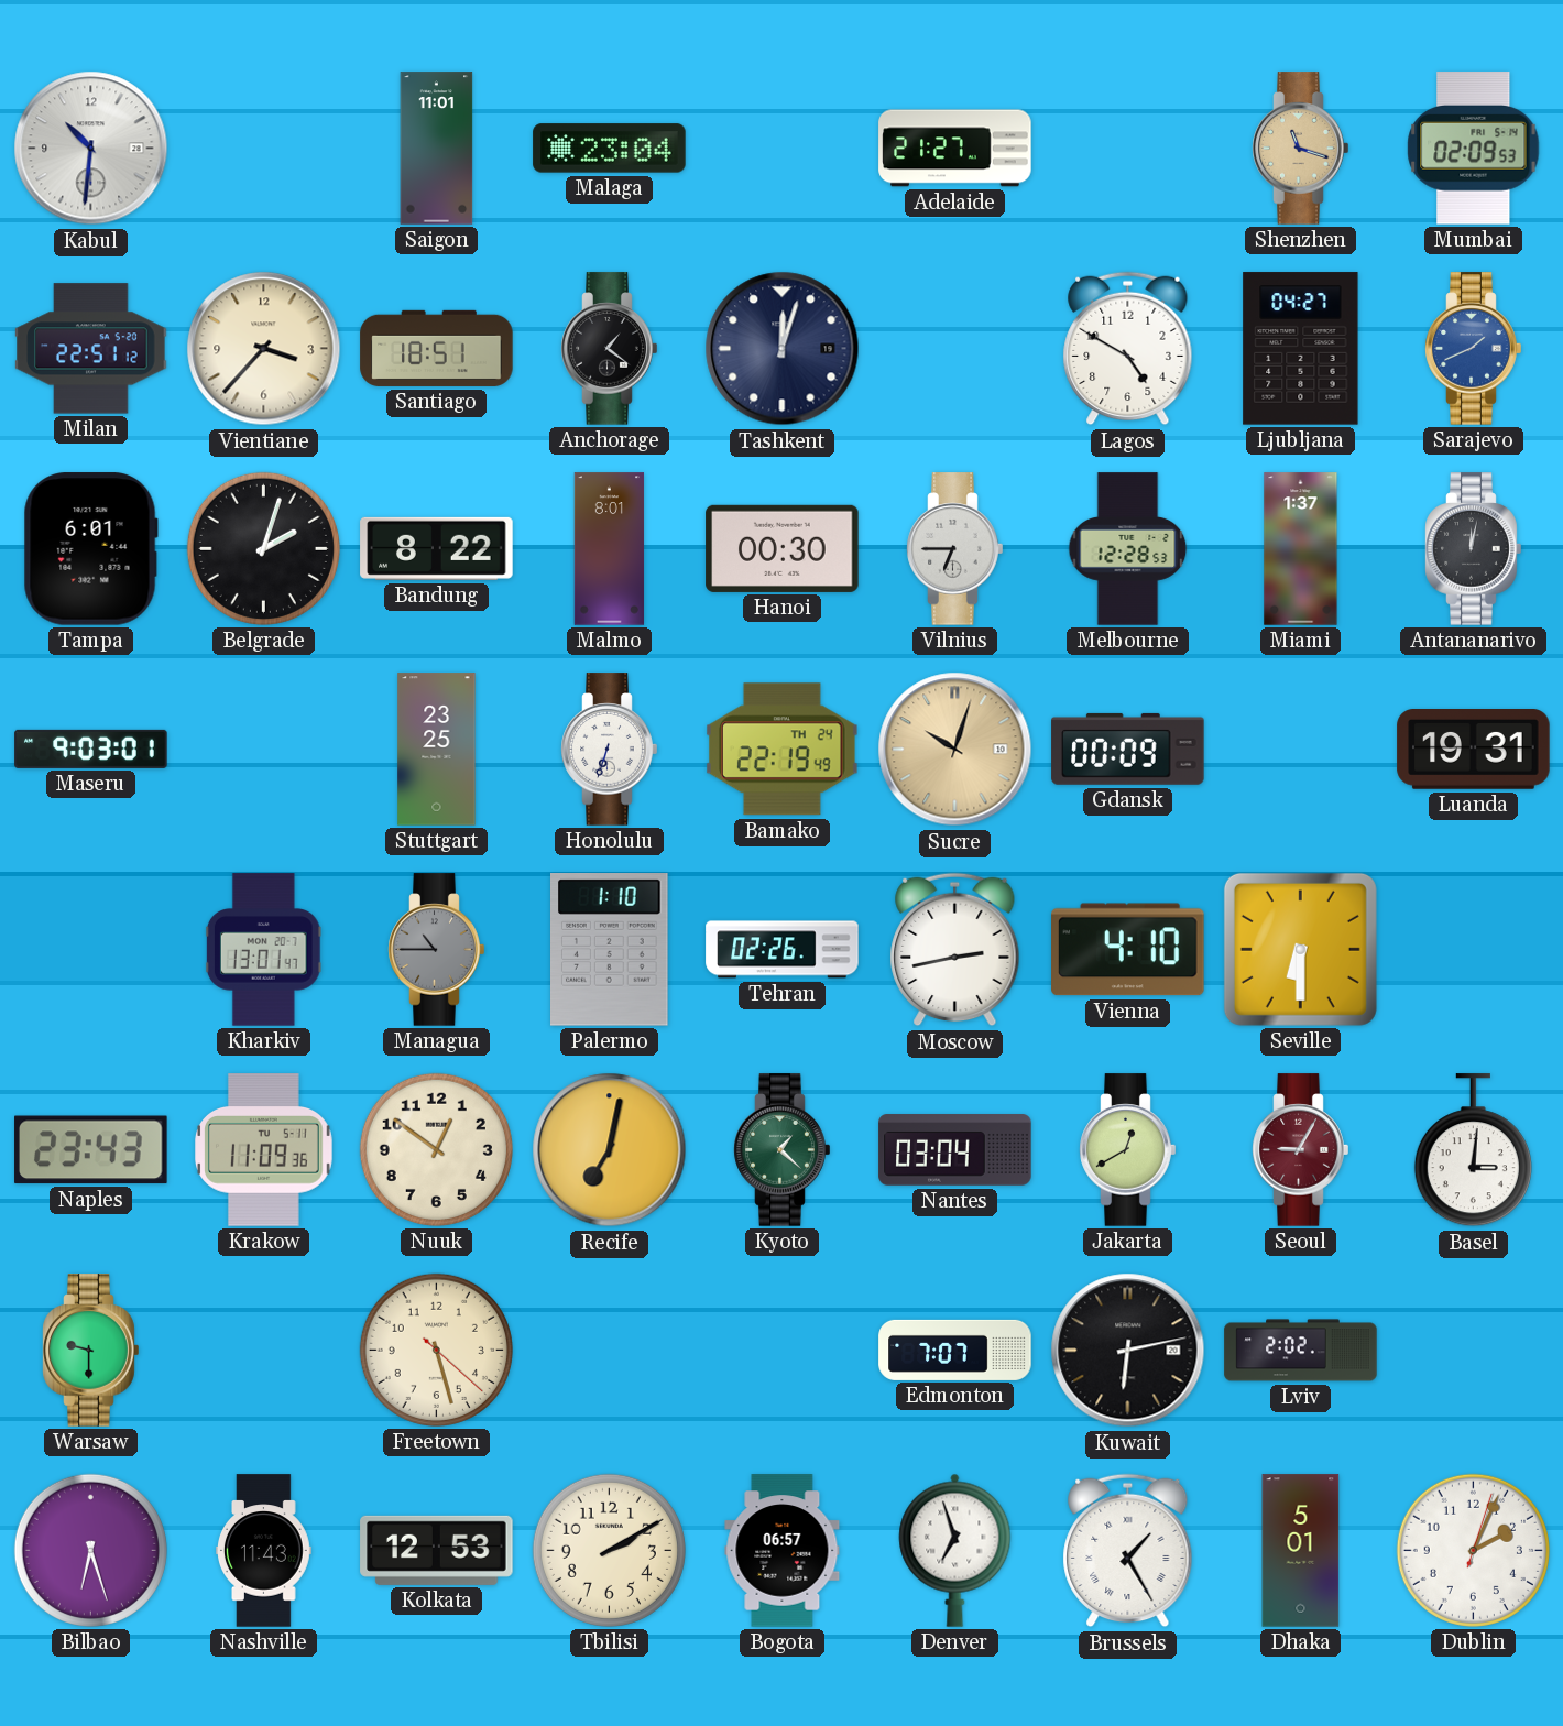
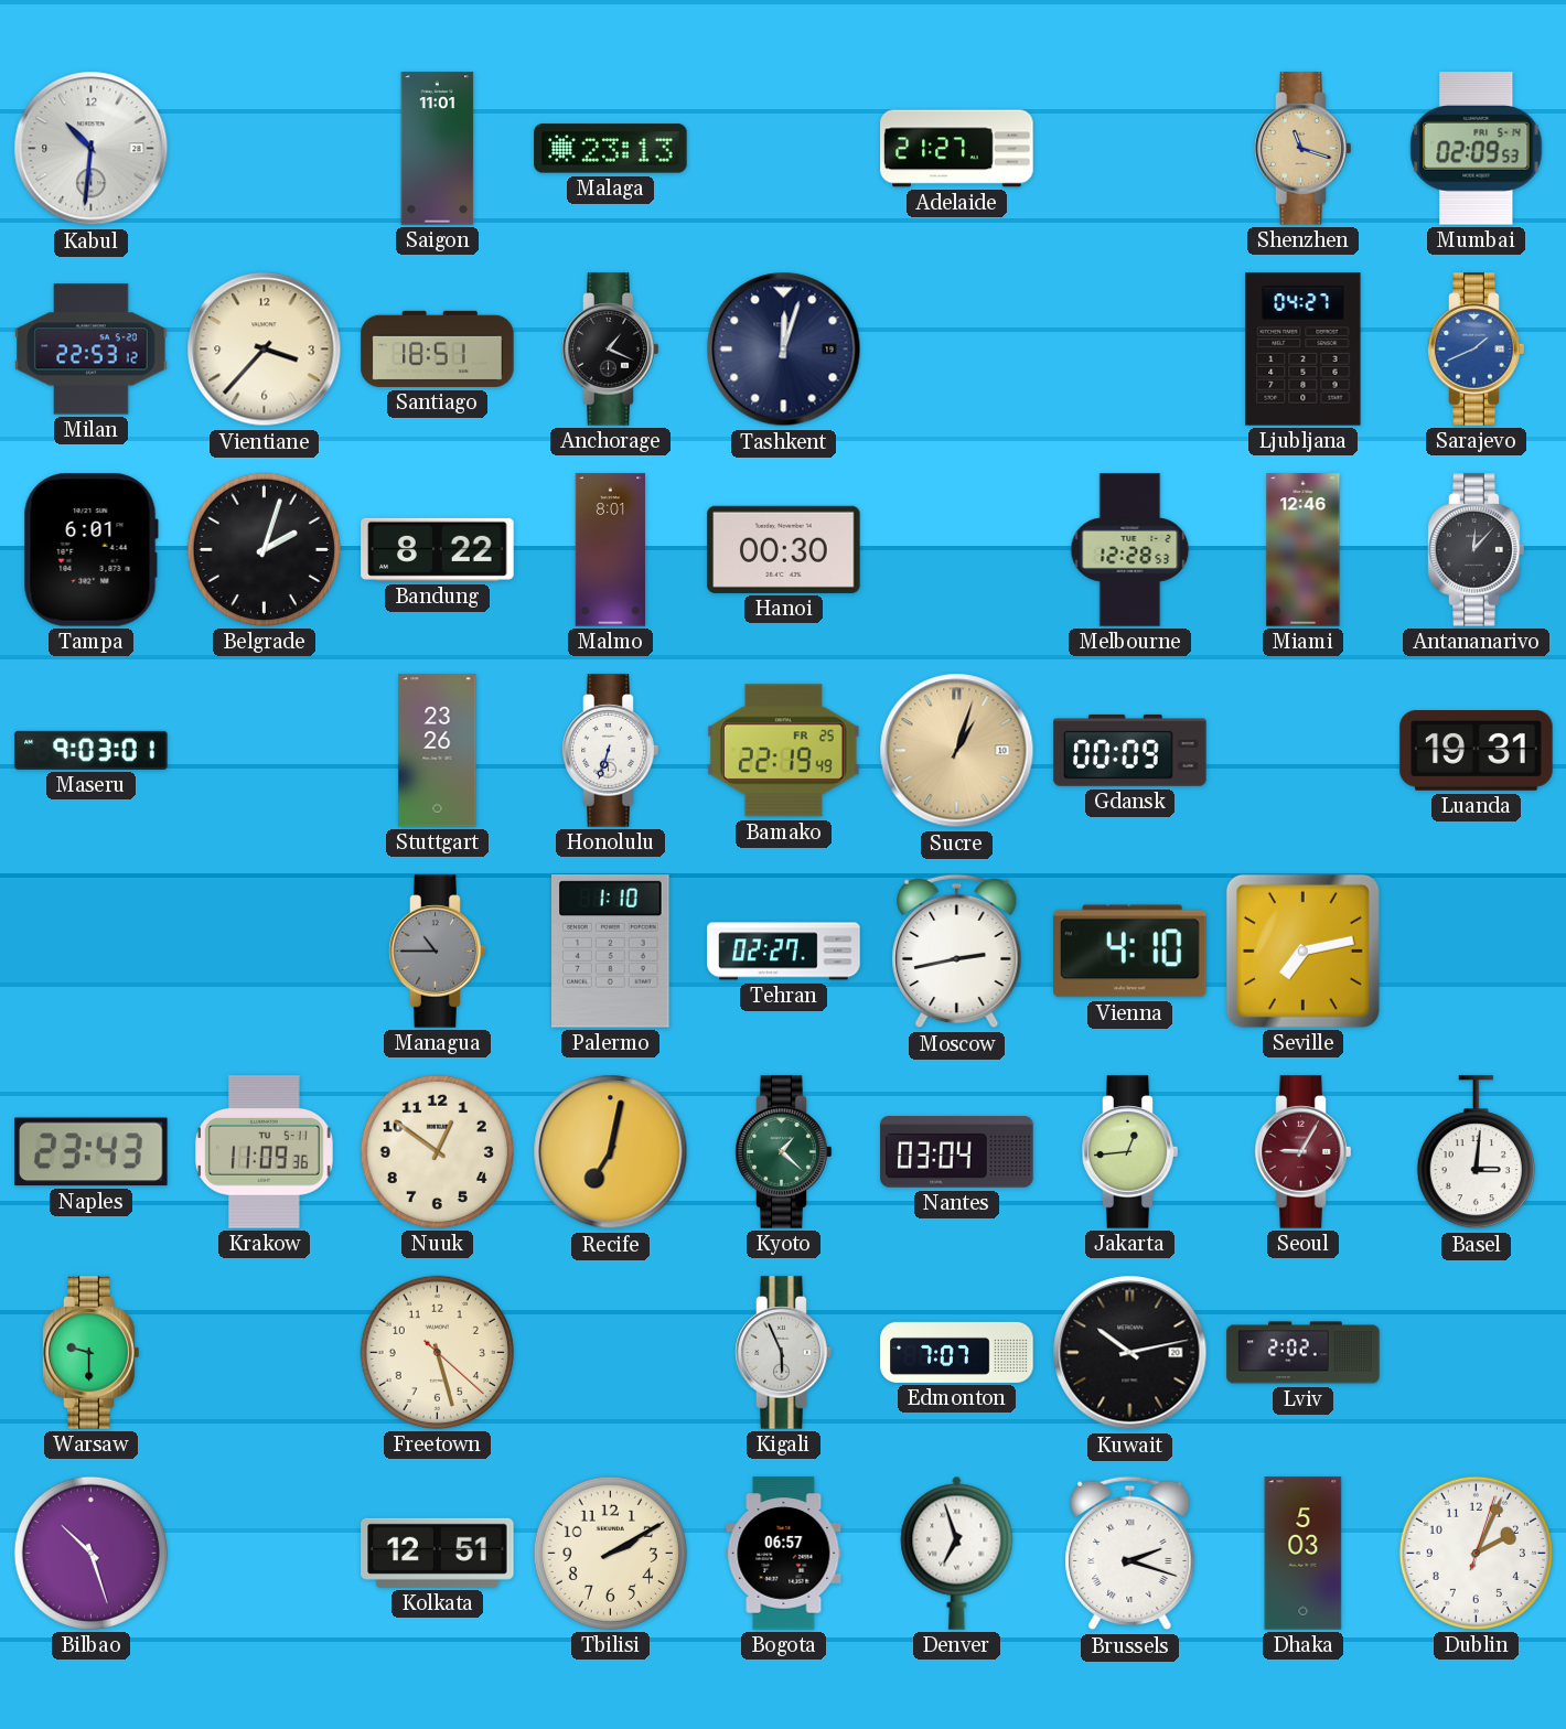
Malaga: 23:04 -> 23:13
Milan: 22:51 -> 22:53
Anchorage: 1:21 -> 1:19
Lagos: 4:50 -> none
Vilnius: 6:45 -> none
Miami: 1:37 -> 12:46
Antananarivo: 12:02 -> 12:07
Stuttgart: 23:25 -> 23:26
Bamako date: TH 24 -> FR 25
Sucre: 10:03 -> 1:03
Kharkiv: 13:01 -> none
Tehran: 02:26 -> 02:27
Seville: 6:30 -> 7:13
Jakarta: 12:40 -> 12:44
Kigali: none -> 5:56
Kuwait: 6:13 -> 10:13
Bilbao: 6:27 -> 10:27
Nashville: 11:43 -> none
Kolkata: 12:53 -> 12:51
Brussels: 1:25 -> 2:18
Dhaka: 5:01 -> 5:03
